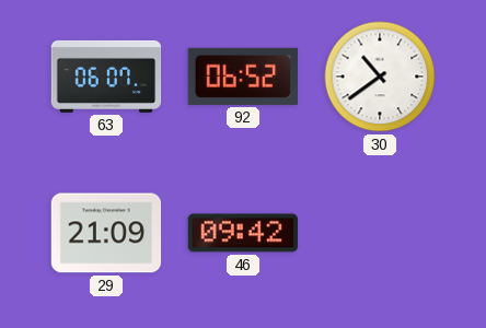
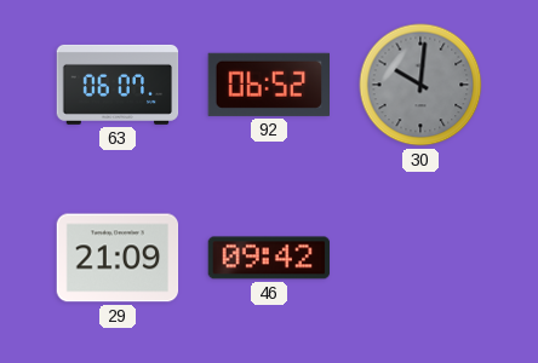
30: 10:39 -> 10:01
30 dial: white -> grey
